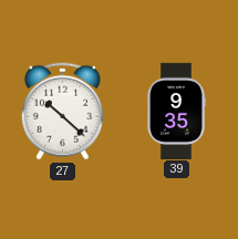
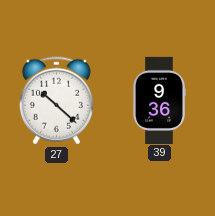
39: 9:35 -> 9:36
